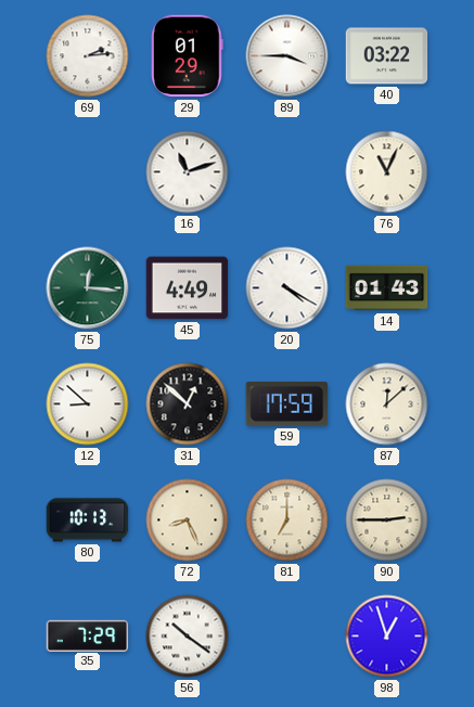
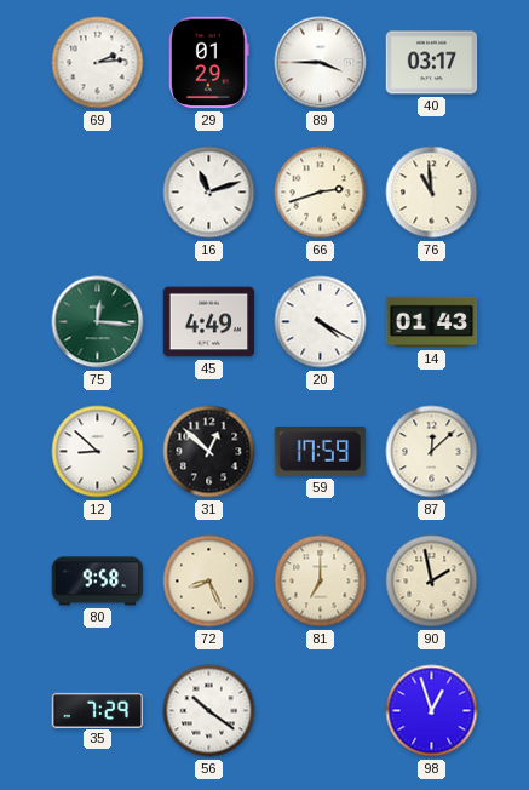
40: 03:22 -> 03:17
66: none -> 2:42
76: 11:04 -> 10:59
80: 10:13 -> 9:58
90: 2:45 -> 1:58
